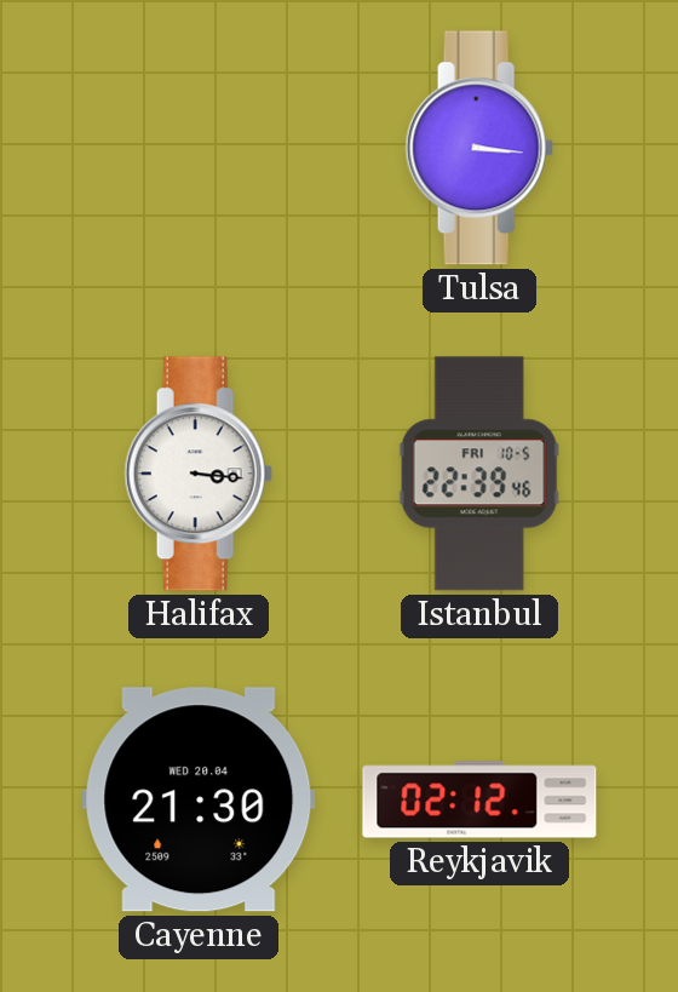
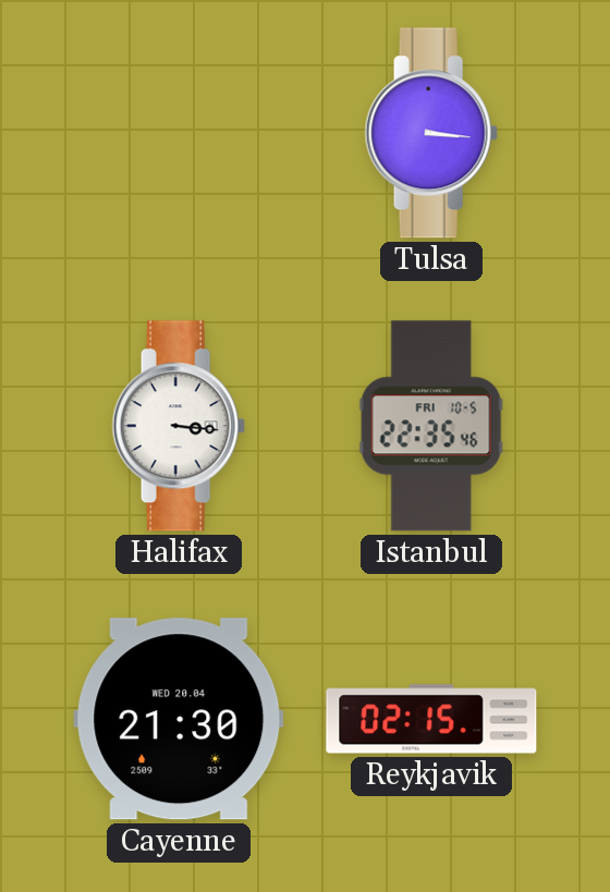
Istanbul: 22:39 -> 22:35
Reykjavik: 02:12 -> 02:15
